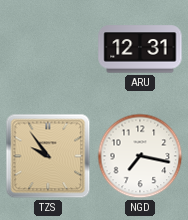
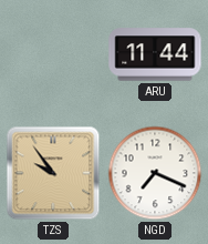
ARU: 12:31 -> 11:44
NGD: 7:17 -> 7:19
